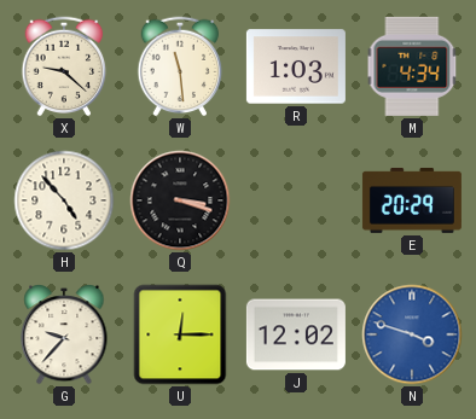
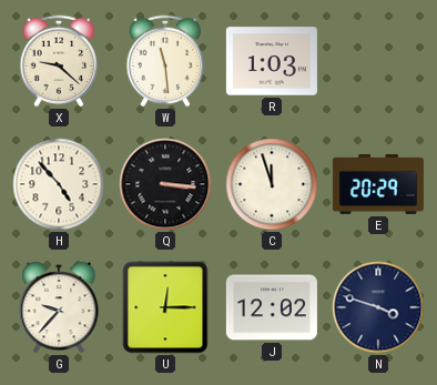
M: 4:34 -> none
Q: 3:18 -> 3:16
C: none -> 11:57
N dial: blue -> navy
